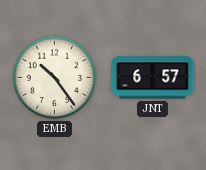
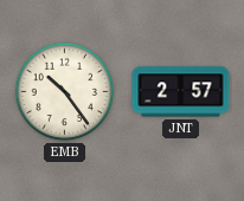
JNT: 6:57 -> 2:57
